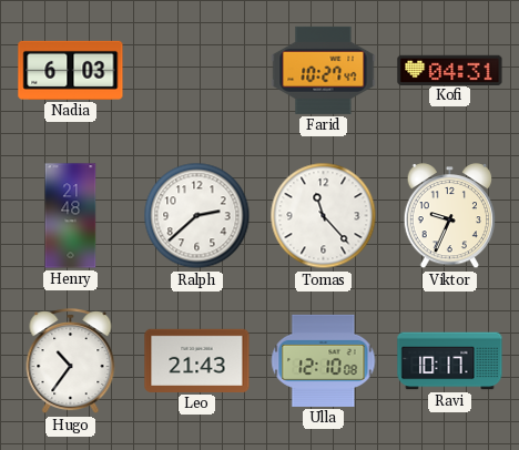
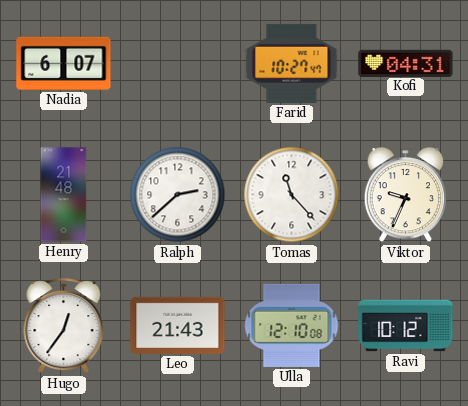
Nadia: 6:03 -> 6:07
Hugo: 10:36 -> 12:36
Ravi: 10:17 -> 10:12
